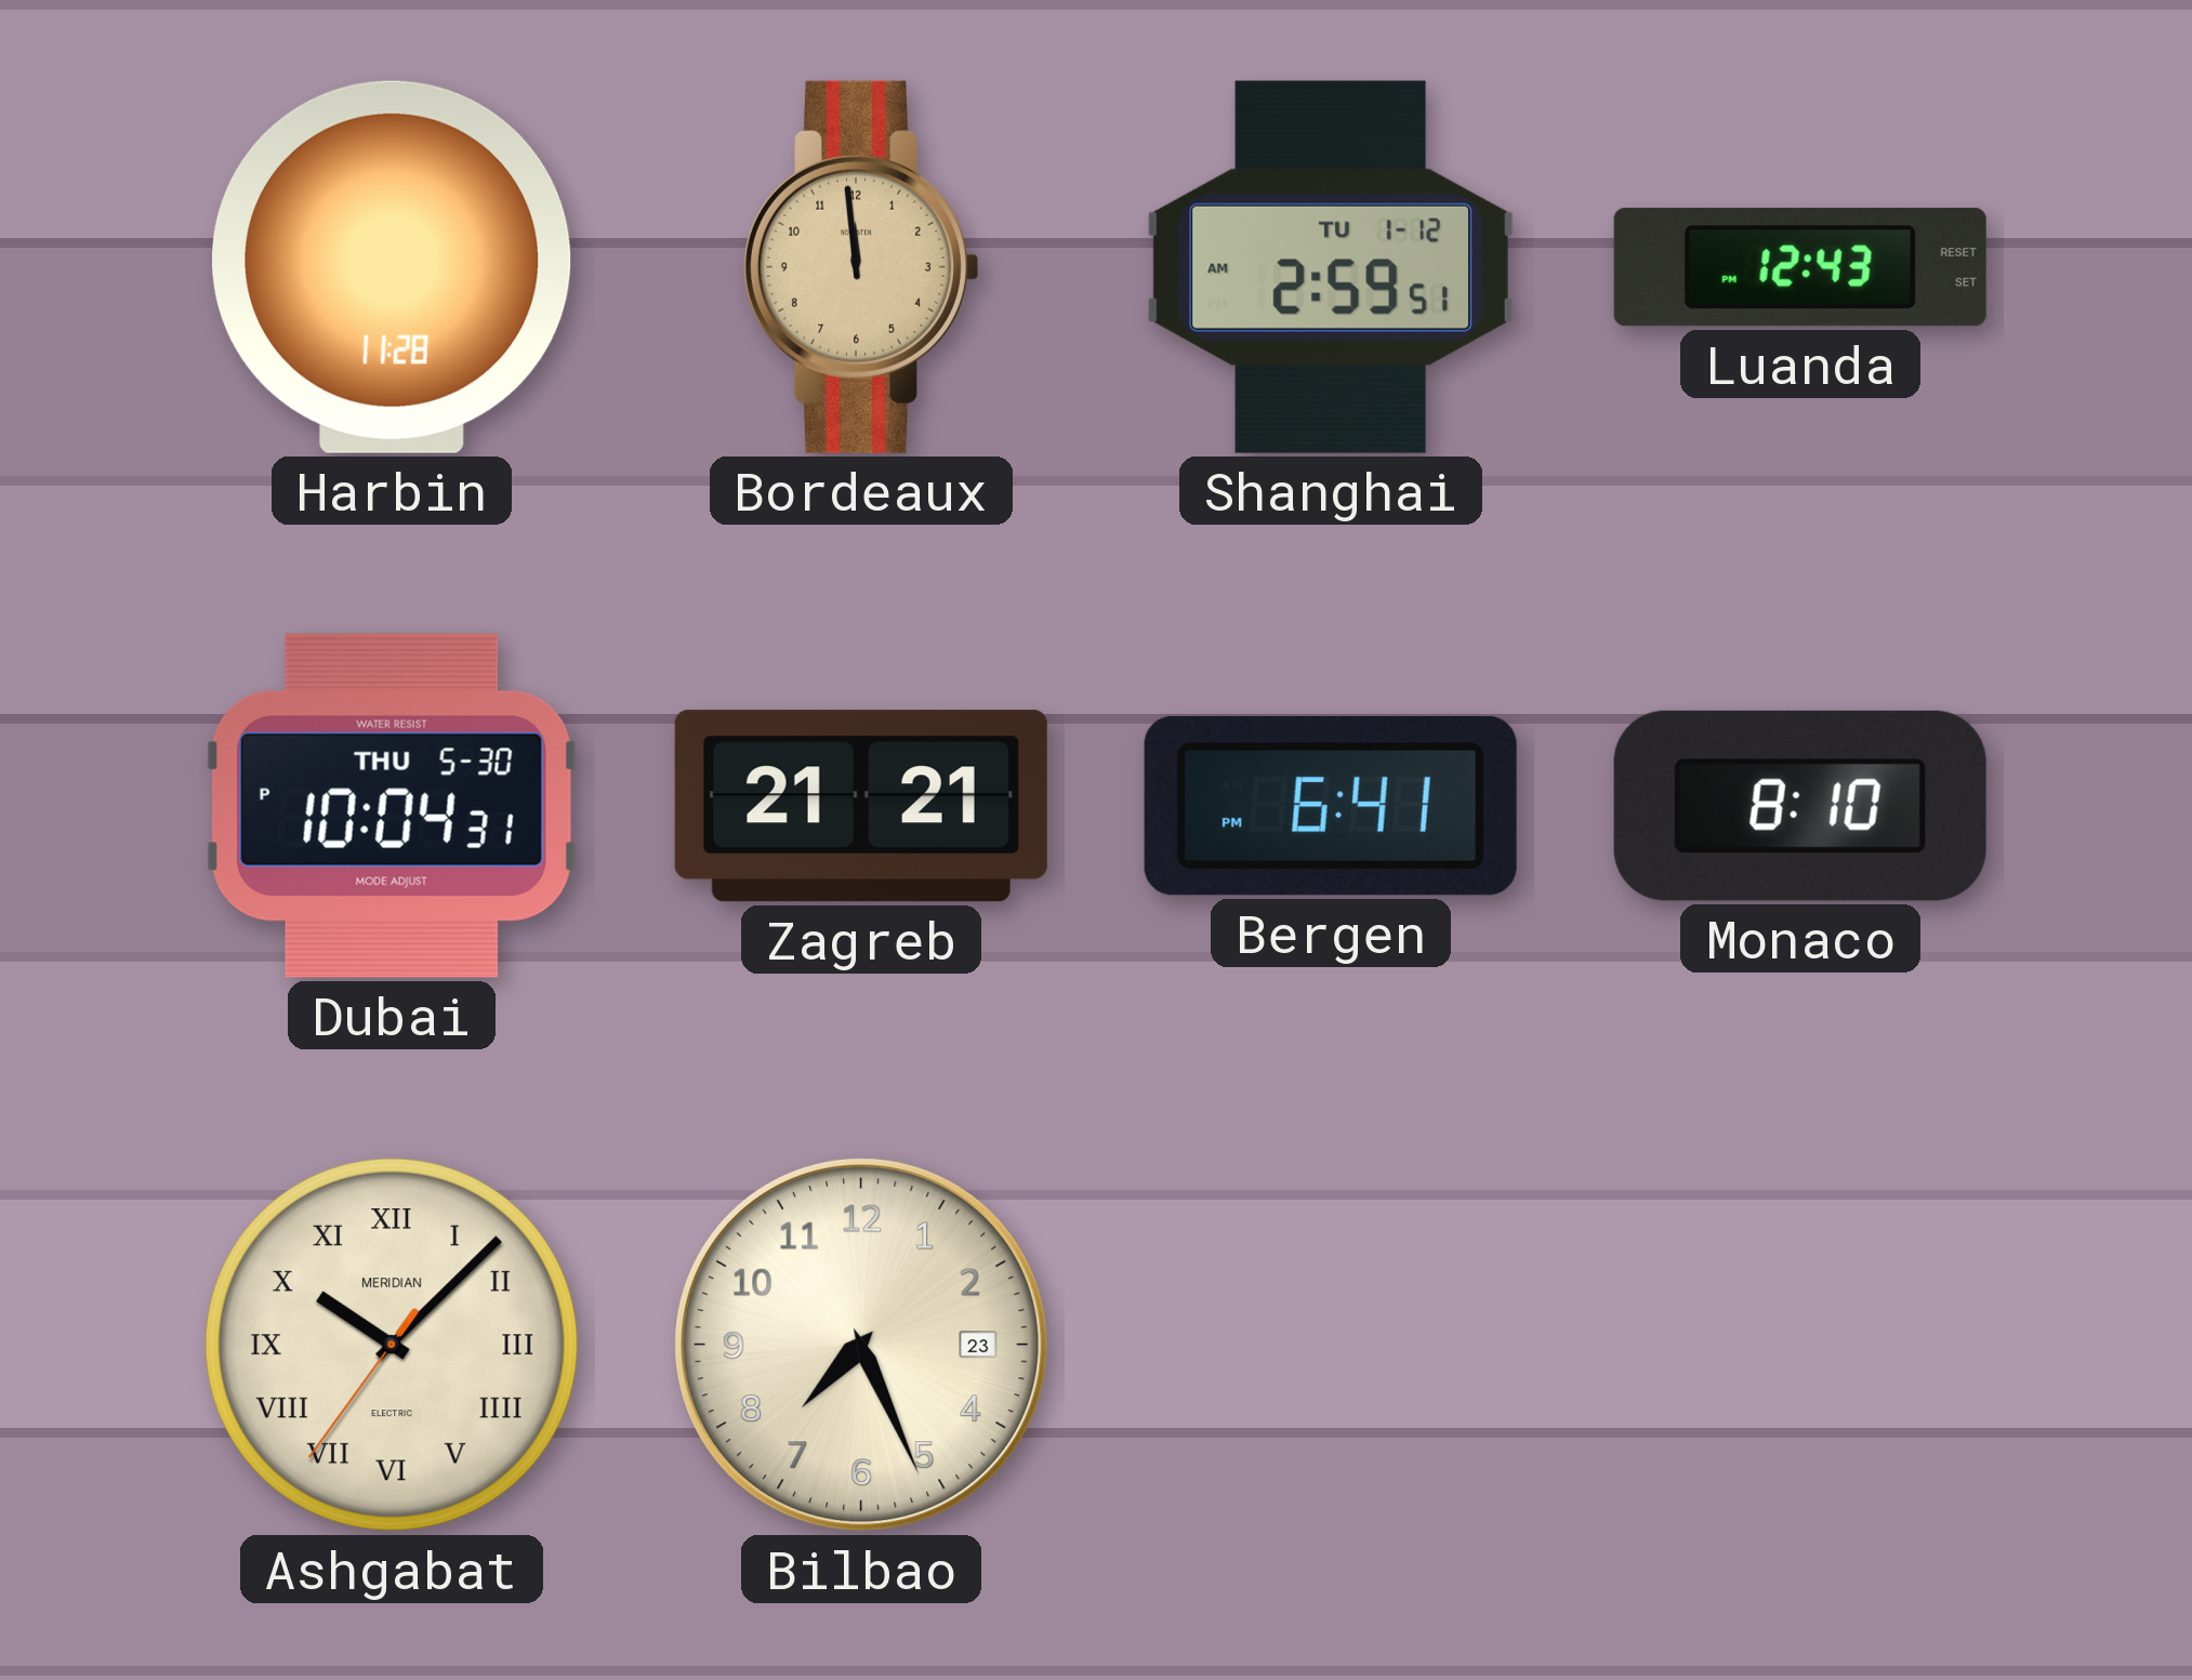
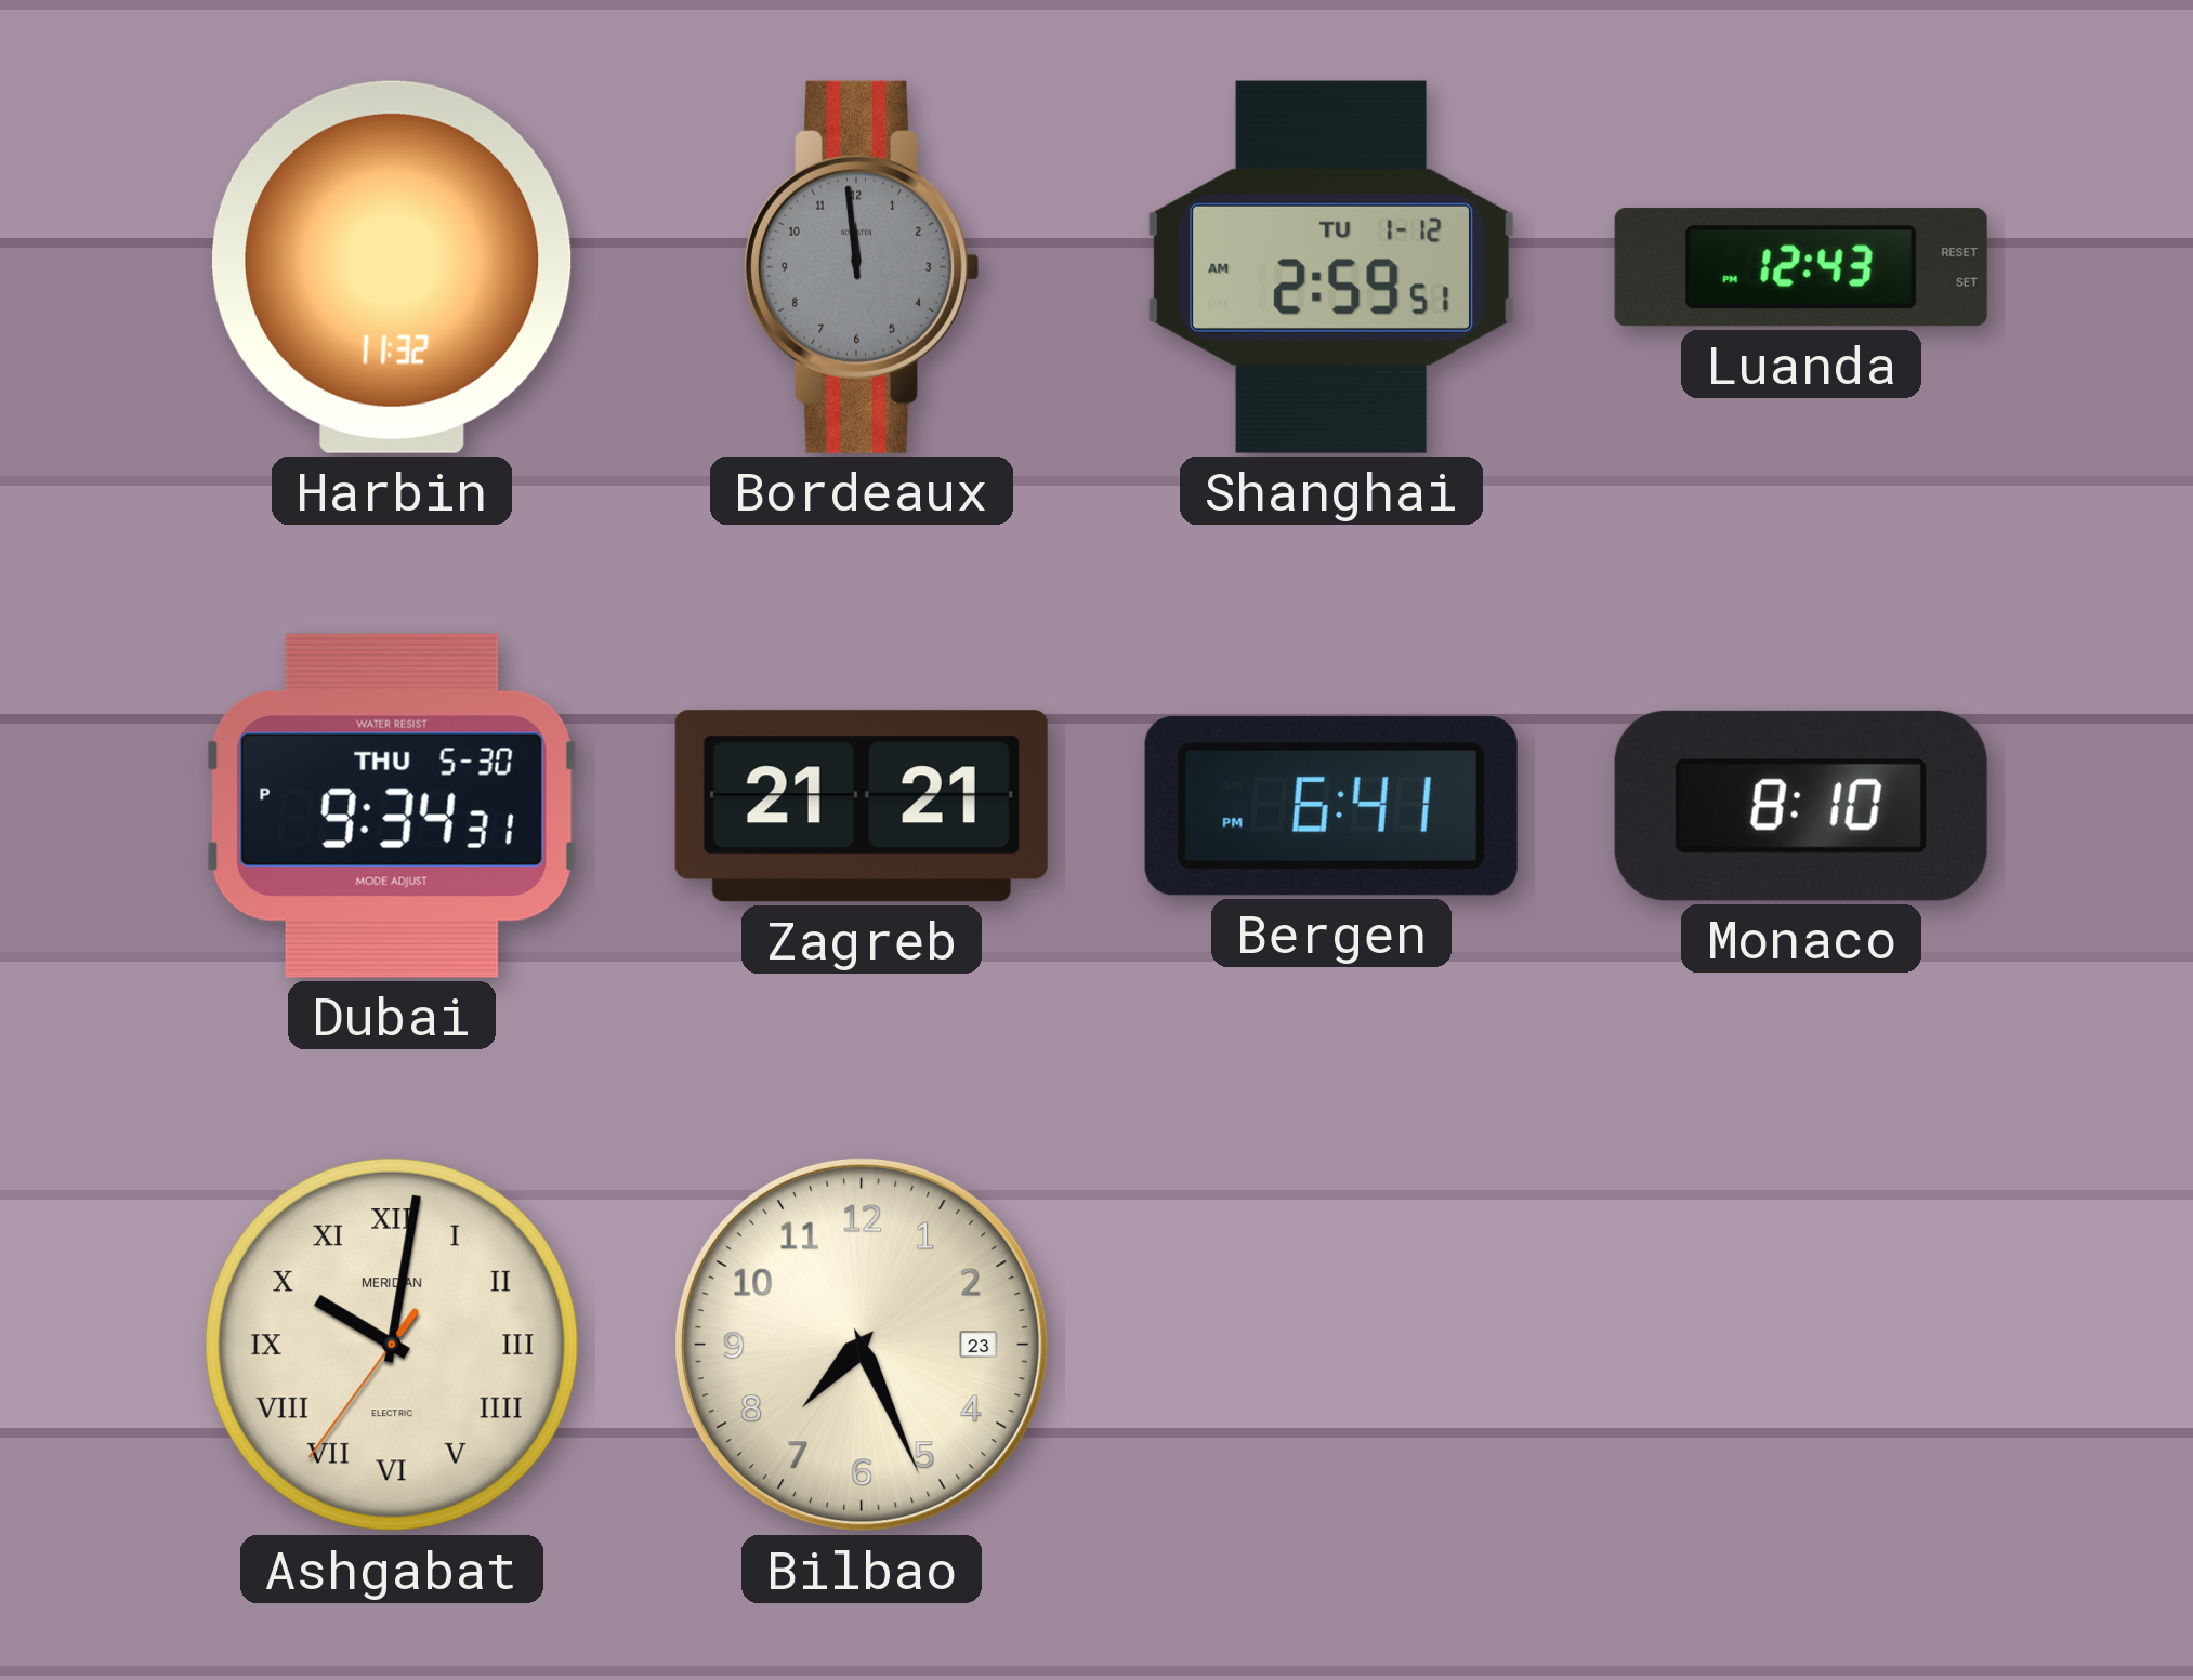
Harbin: 11:28 -> 11:32
Bordeaux dial: champagne -> grey
Dubai: 10:04 -> 9:34
Ashgabat: 10:07 -> 10:01
